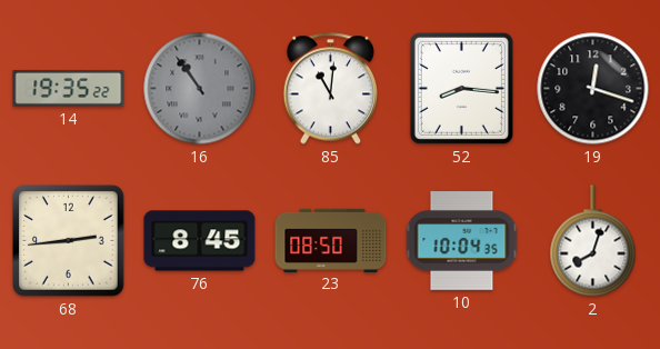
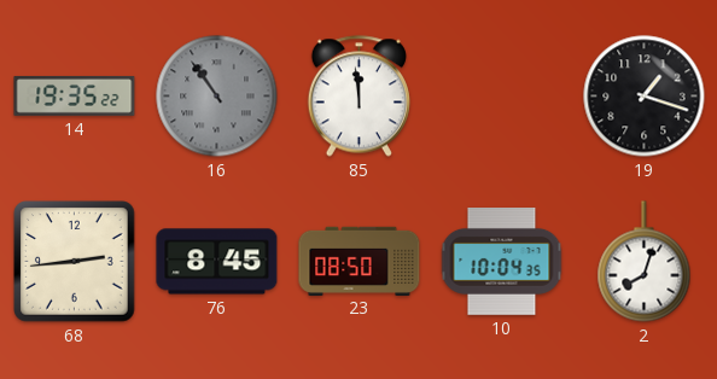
85: 11:01 -> 11:59
52: 8:16 -> none
19: 12:18 -> 1:18
